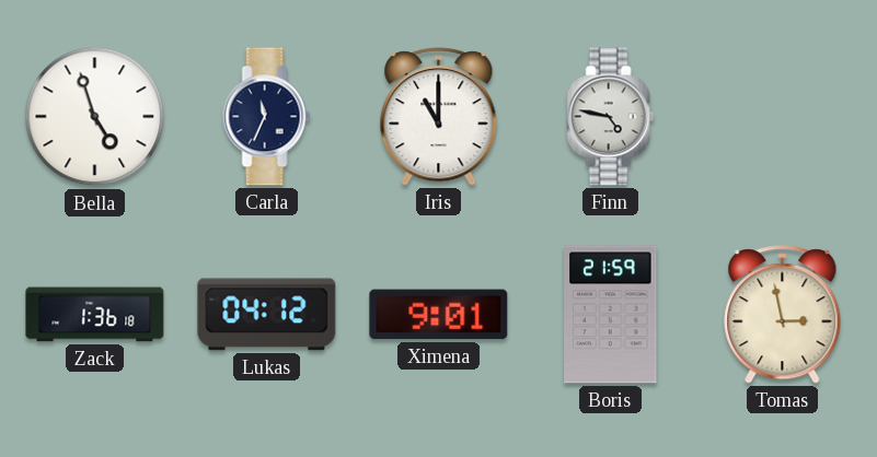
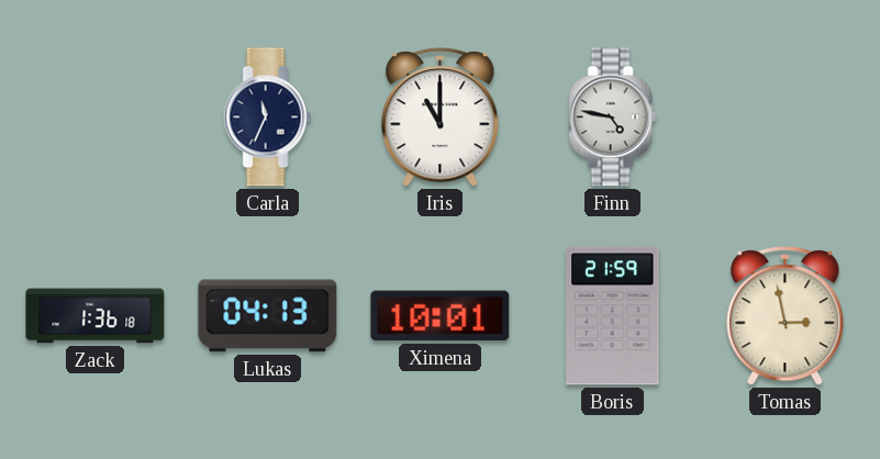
Bella: 4:57 -> none
Lukas: 04:12 -> 04:13
Ximena: 9:01 -> 10:01
